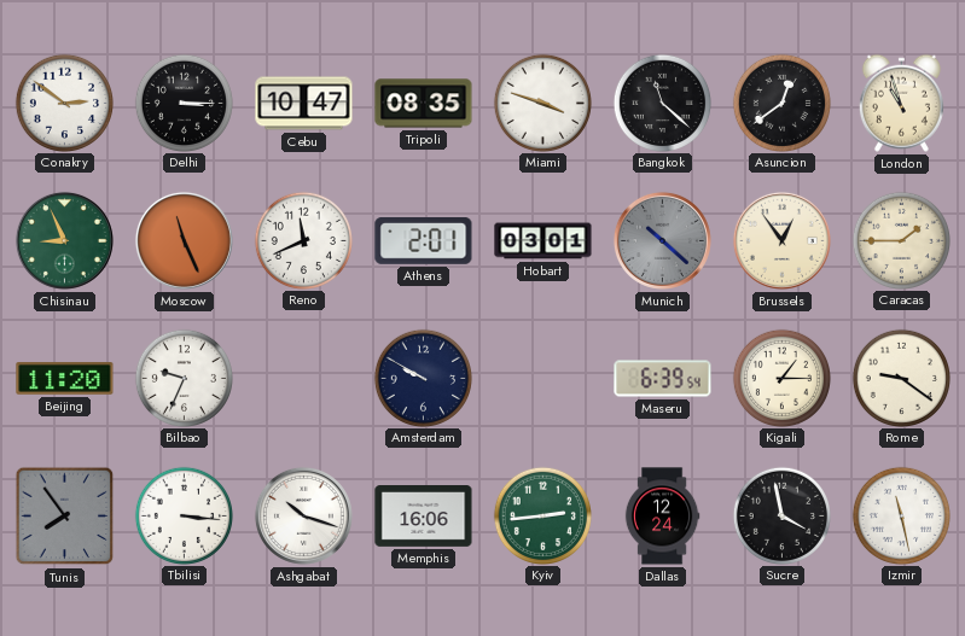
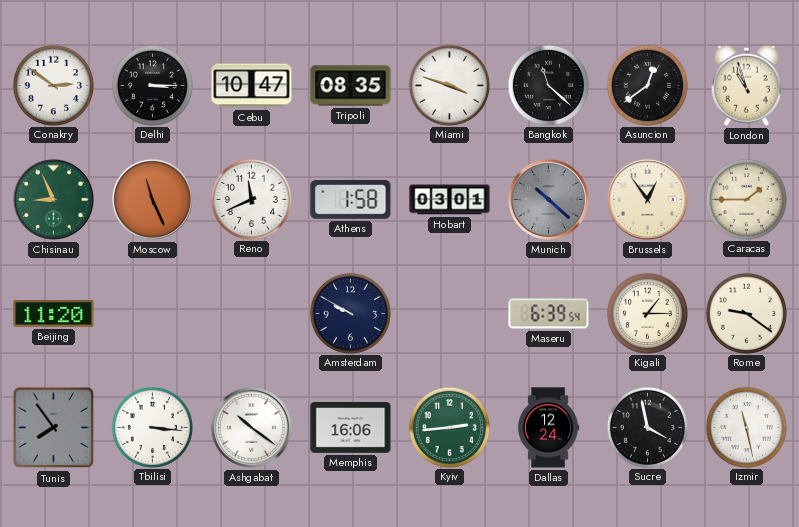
Athens: 2:01 -> 1:58
Bilbao: 9:34 -> none
Ashgabat: 10:18 -> 10:21
